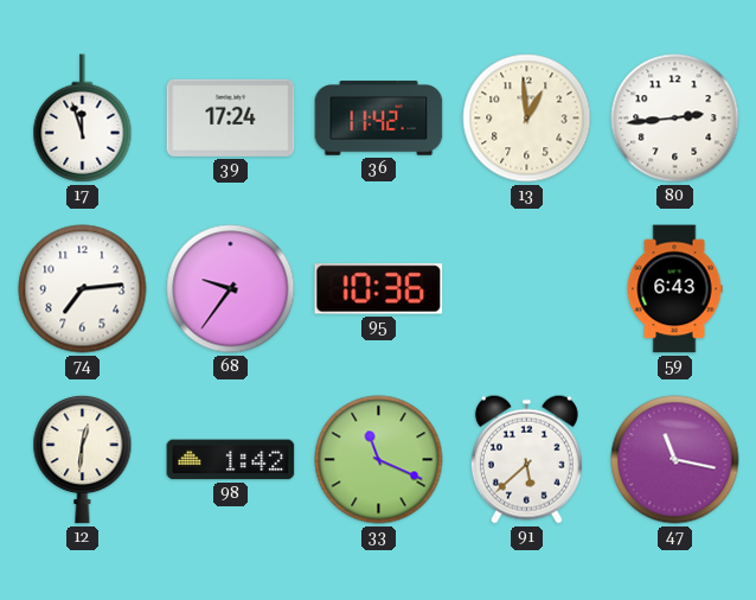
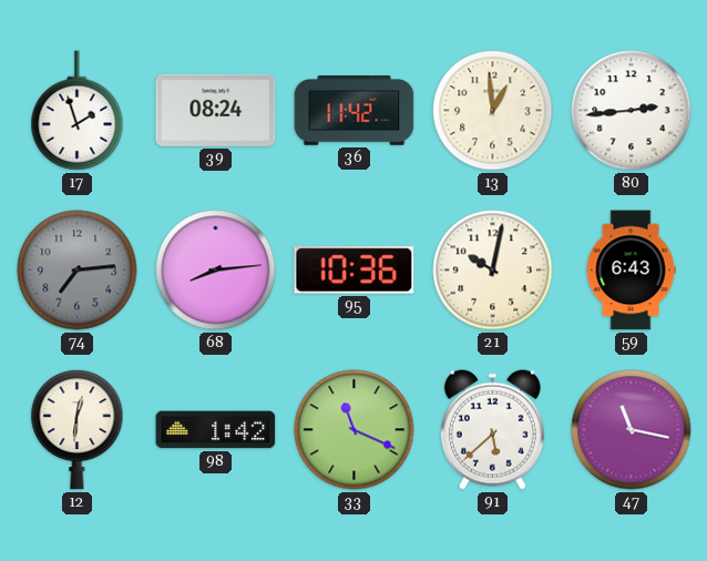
17: 11:57 -> 1:57
39: 17:24 -> 08:24
74 dial: white -> grey
68: 9:36 -> 8:14
21: none -> 10:02
